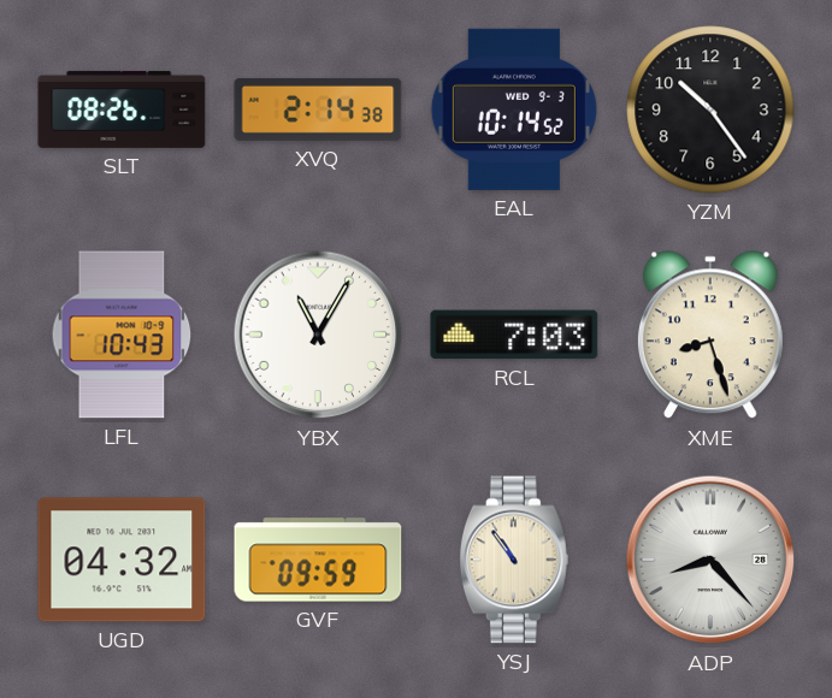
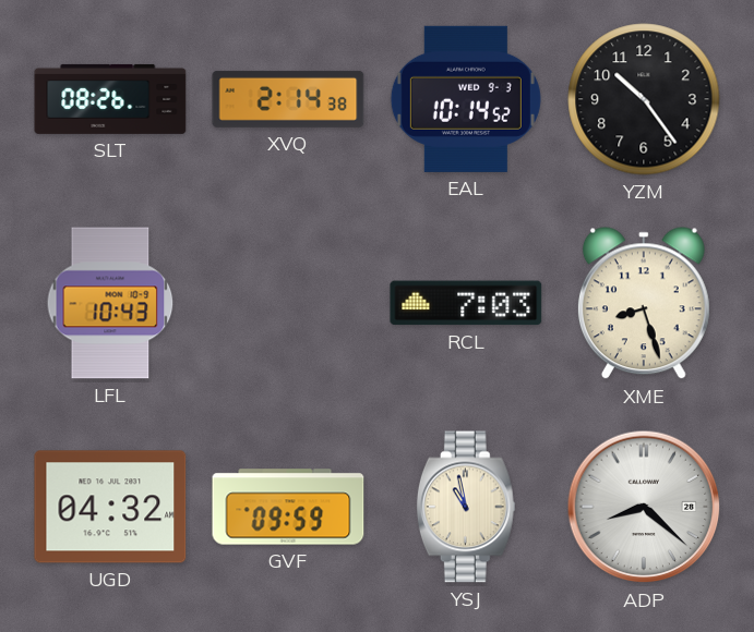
YBX: 11:05 -> none
YSJ: 10:54 -> 10:58
ADP: 8:23 -> 8:22
